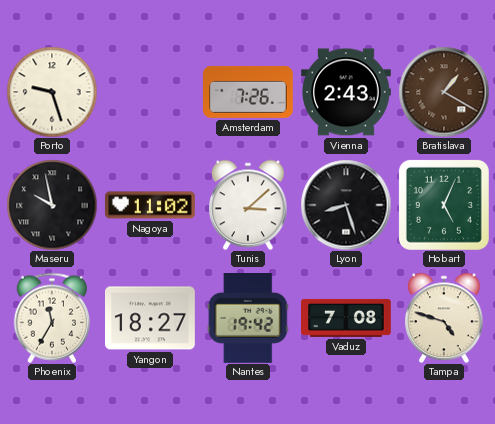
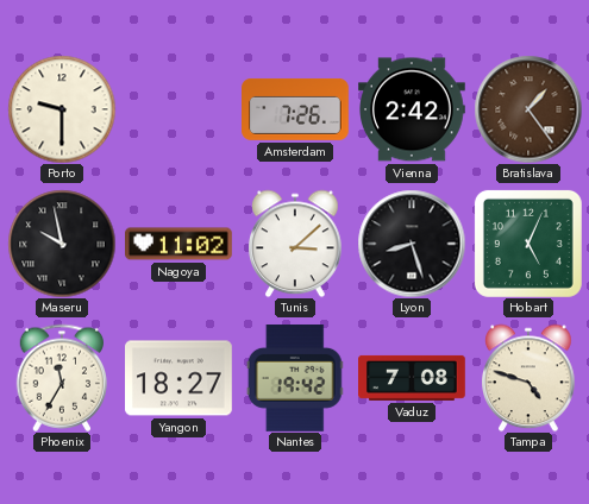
Porto: 9:27 -> 9:30
Vienna: 2:43 -> 2:42
Bratislava: 1:20 -> 1:24
